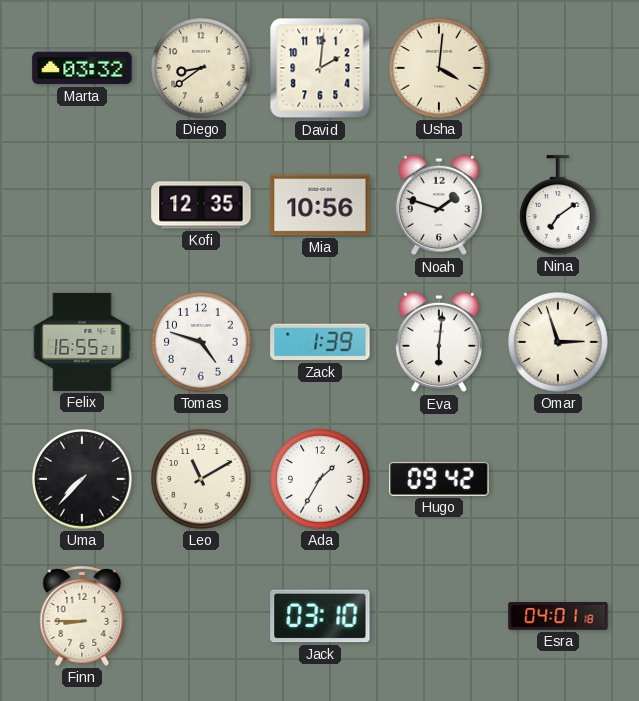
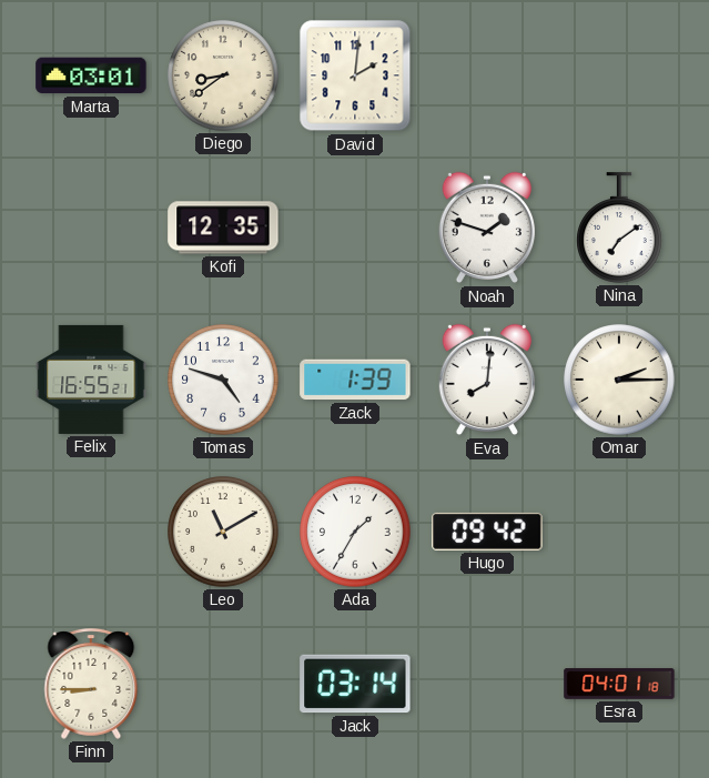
Marta: 03:32 -> 03:01
Usha: 4:01 -> none
Mia: 10:56 -> none
Eva: 6:01 -> 8:01
Omar: 2:57 -> 2:15
Uma: 7:37 -> none
Jack: 03:10 -> 03:14
